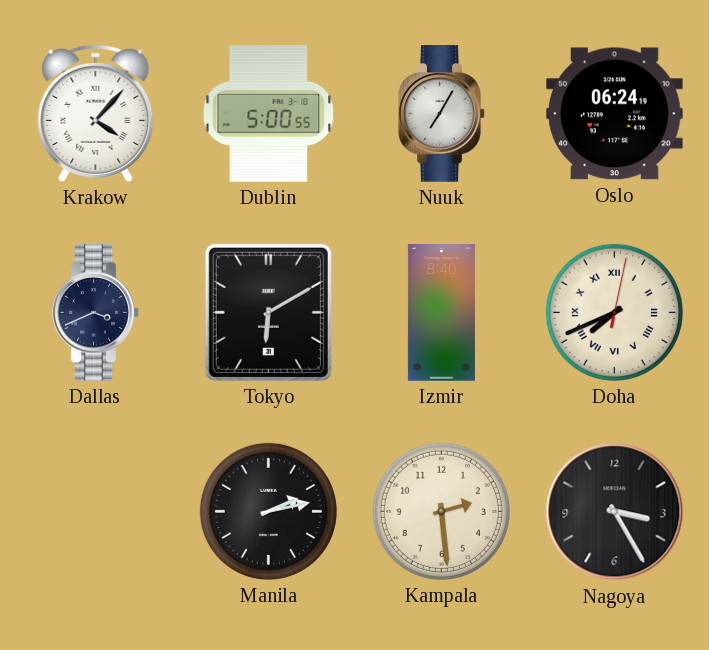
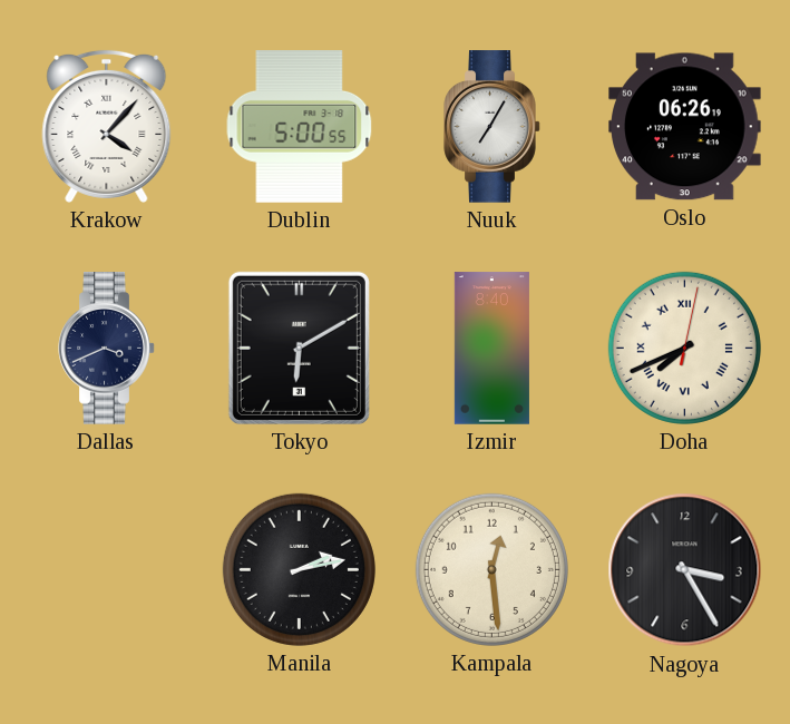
Oslo: 06:24 -> 06:26
Kampala: 2:29 -> 12:29
